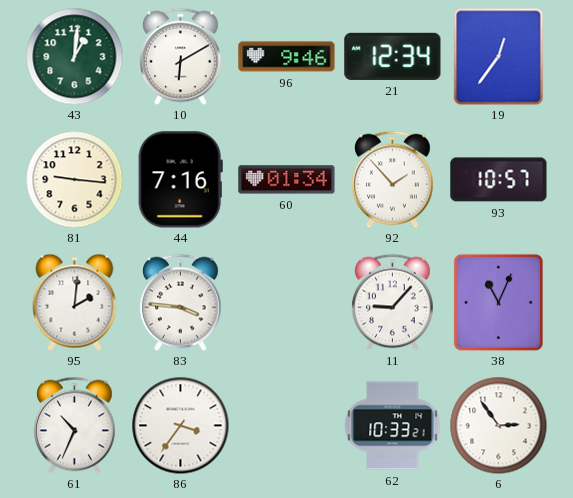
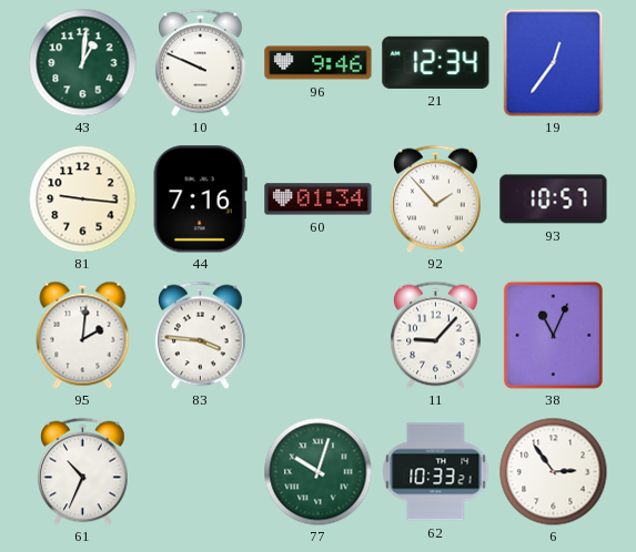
10: 6:10 -> 9:49
86: 3:36 -> none
77: none -> 10:03
